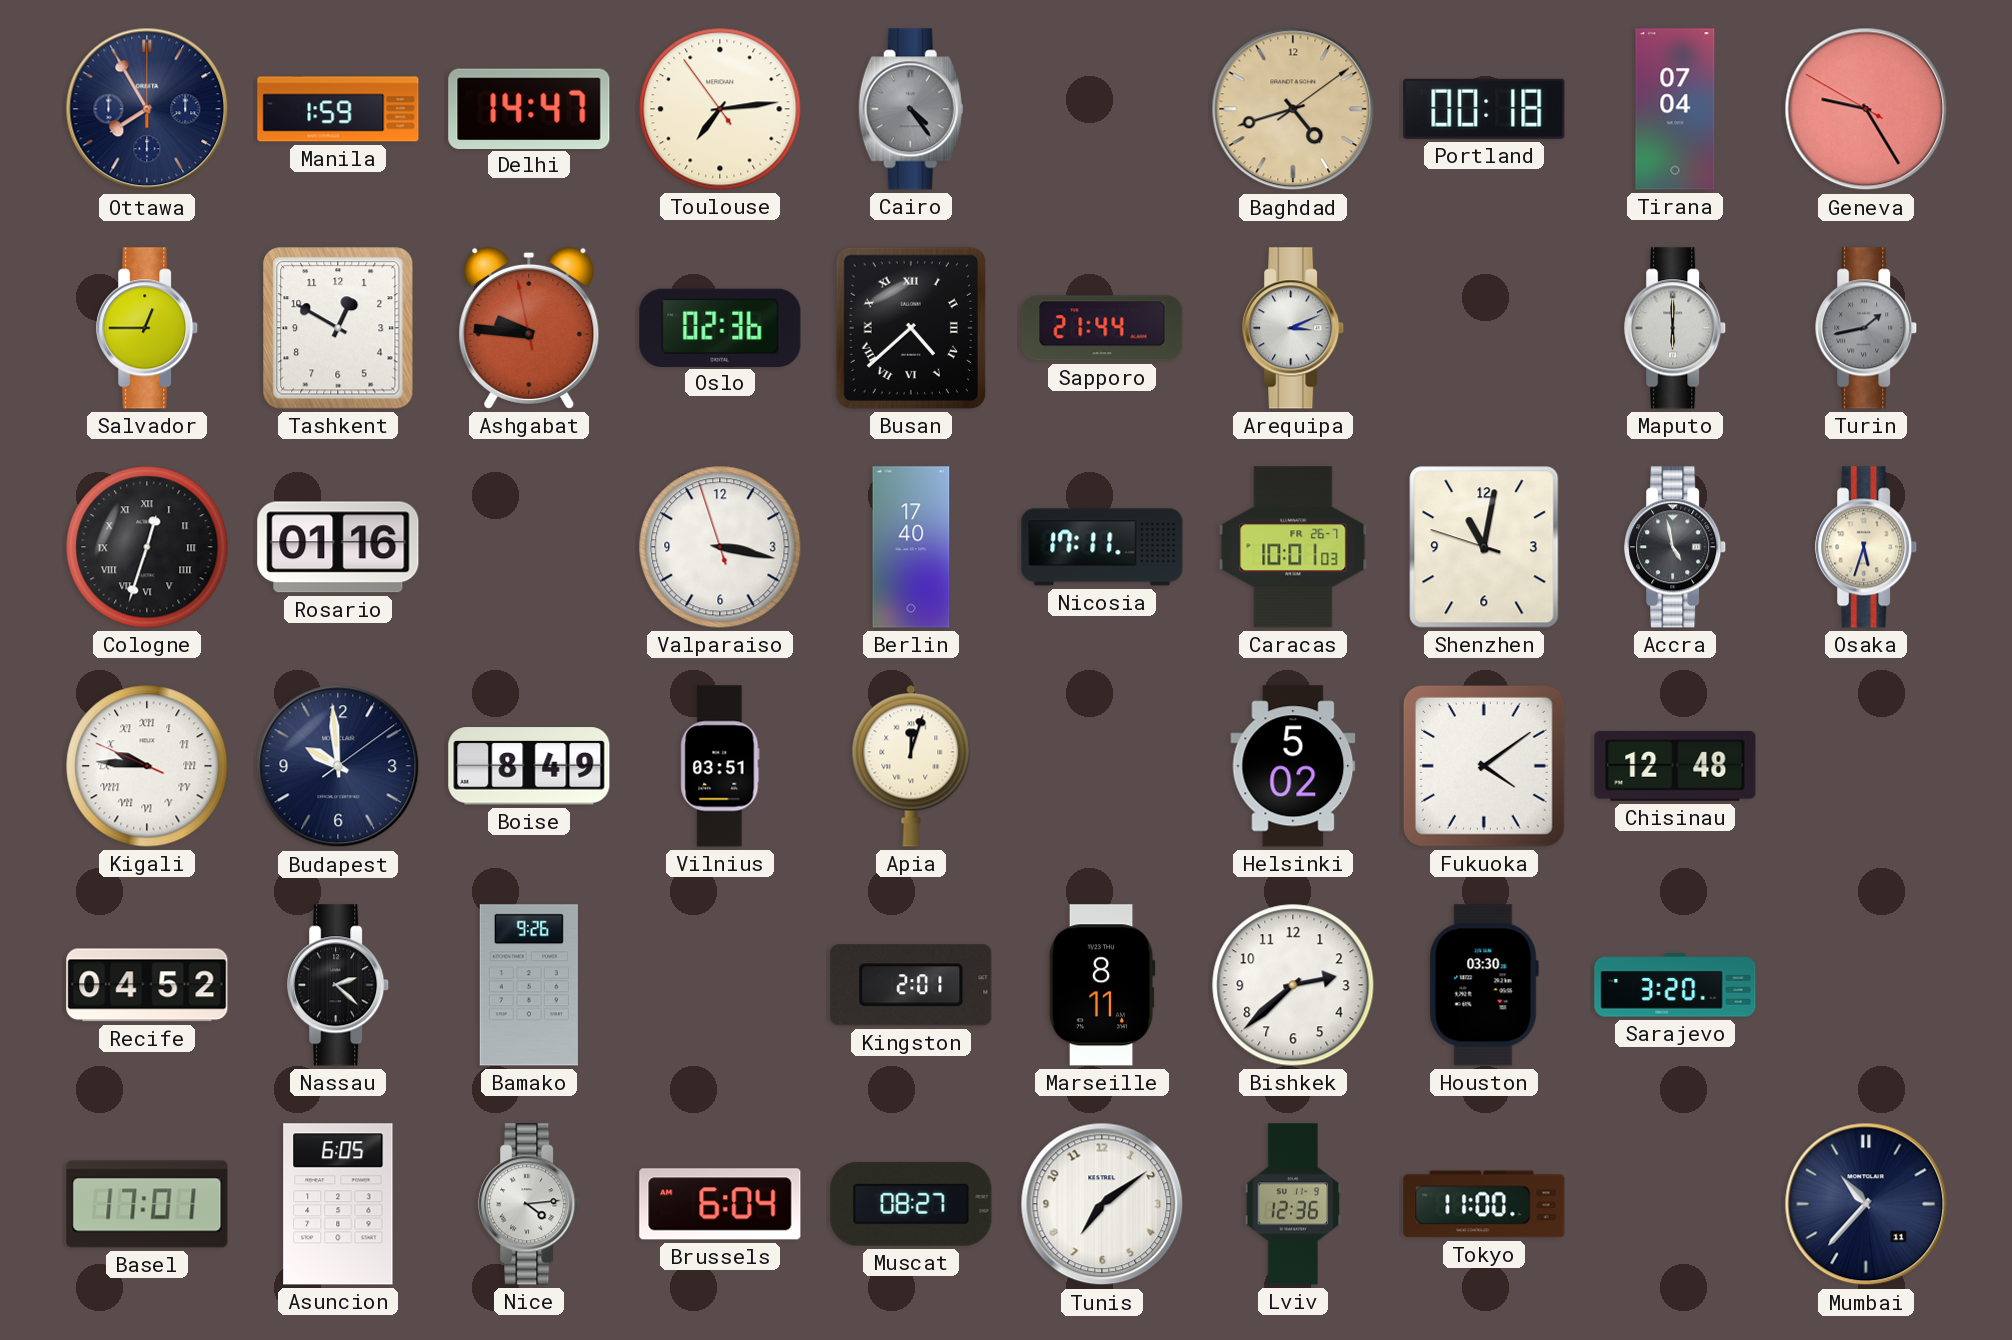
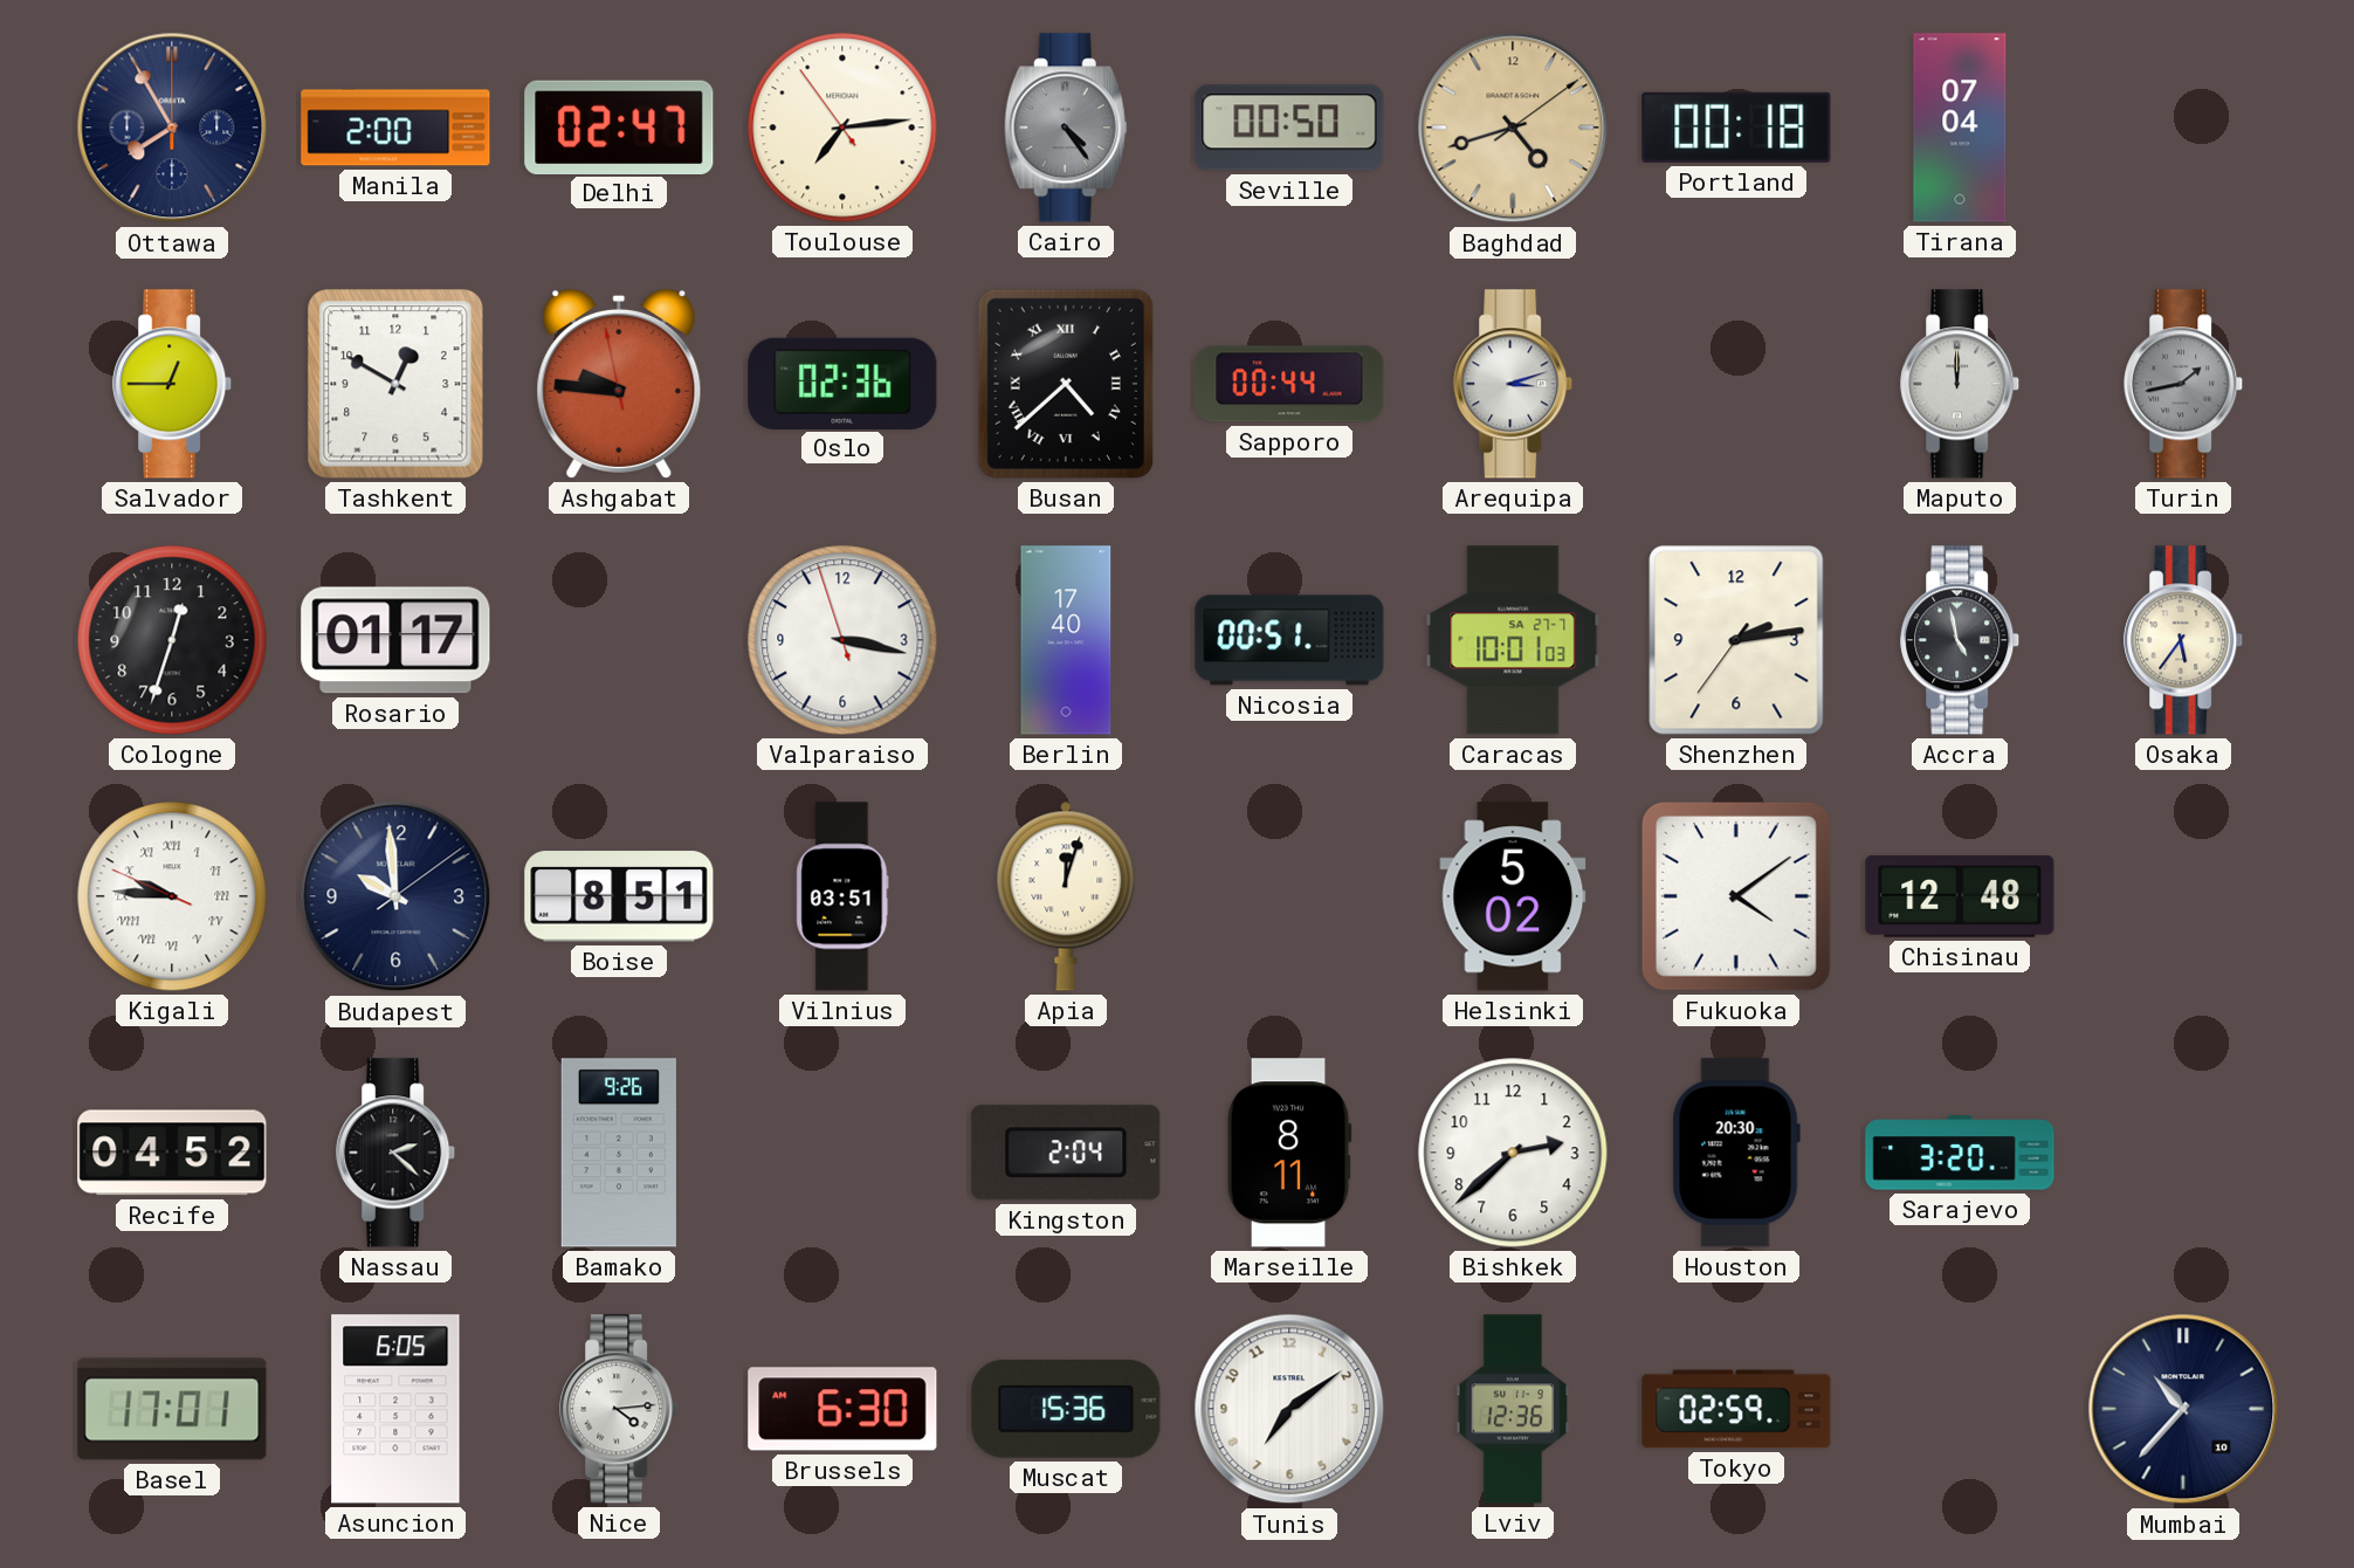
Manila: 1:59 -> 2:00
Delhi: 14:47 -> 02:47
Seville: none -> 00:50
Geneva: 9:24 -> none
Sapporo: 21:44 -> 00:44
Arequipa: 3:11 -> 3:12
Maputo: 6:00 -> 12:00
Cologne numerals: Roman -> Arabic
Rosario: 01:16 -> 01:17
Nicosia: 17:11 -> 00:51
Caracas date: FR 26-7 -> SA 27-7
Shenzhen: 11:01 -> 2:13
Osaka: 5:33 -> 5:36
Boise: 8:49 -> 8:51
Kingston: 2:01 -> 2:04
Houston: 03:30 -> 20:30
Brussels: 6:04 -> 6:30
Muscat: 08:27 -> 15:36
Tokyo: 11:00 -> 02:59
Mumbai date: 11 -> 10
